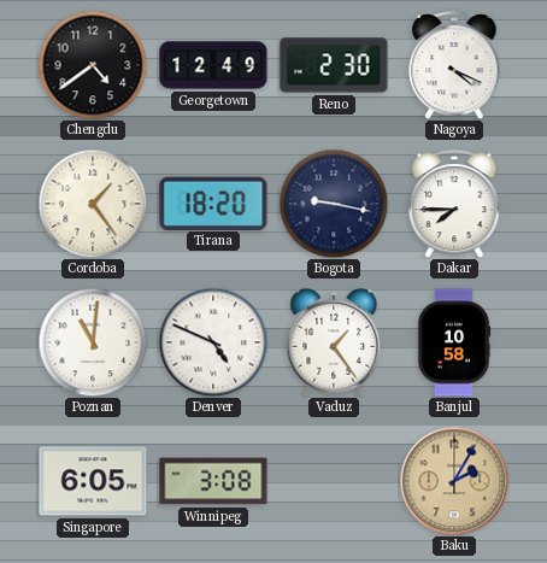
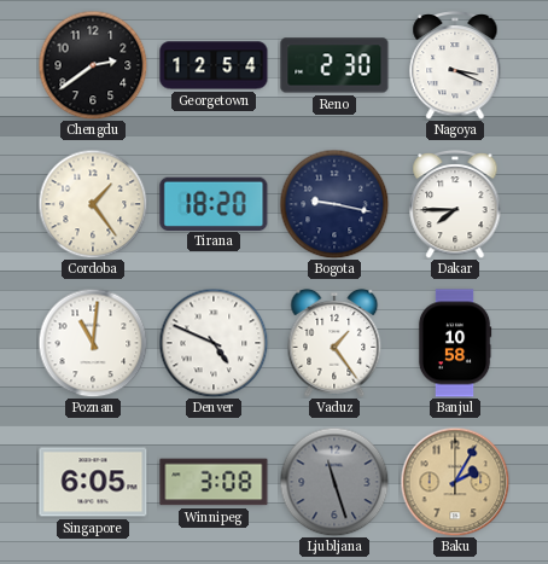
Chengdu: 4:39 -> 2:39
Georgetown: 12:49 -> 12:54
Nagoya: 4:19 -> 3:19
Ljubljana: none -> 11:27
